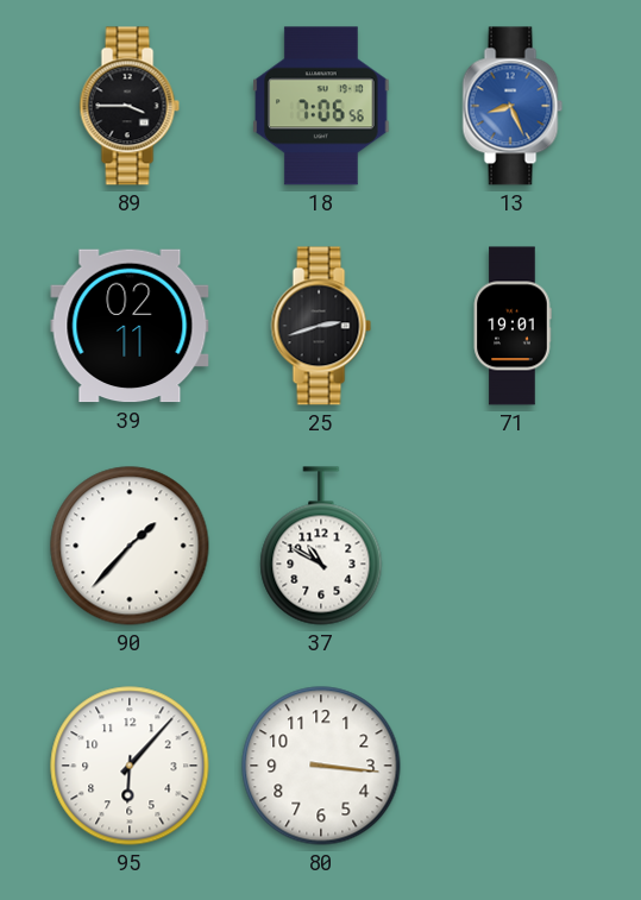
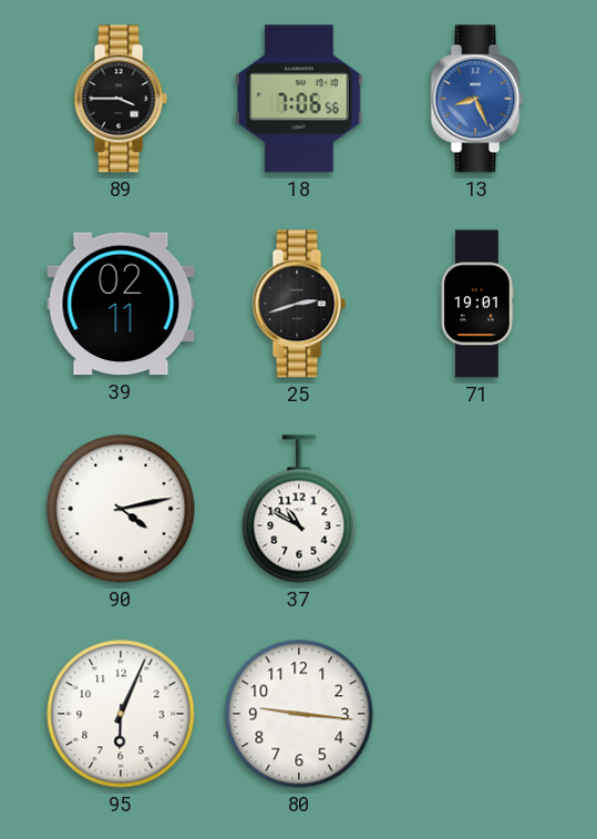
90: 1:37 -> 4:13
95: 6:07 -> 6:04
80: 3:16 -> 9:16
